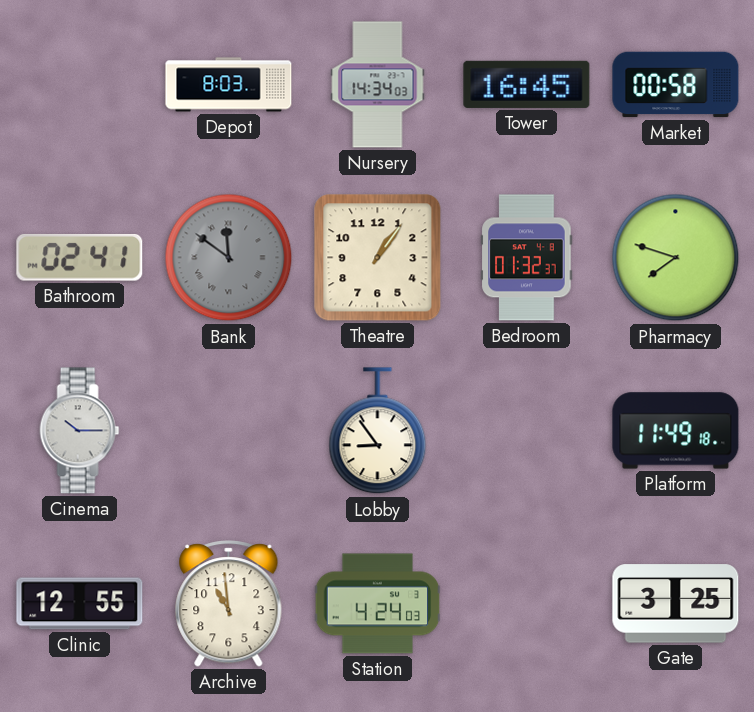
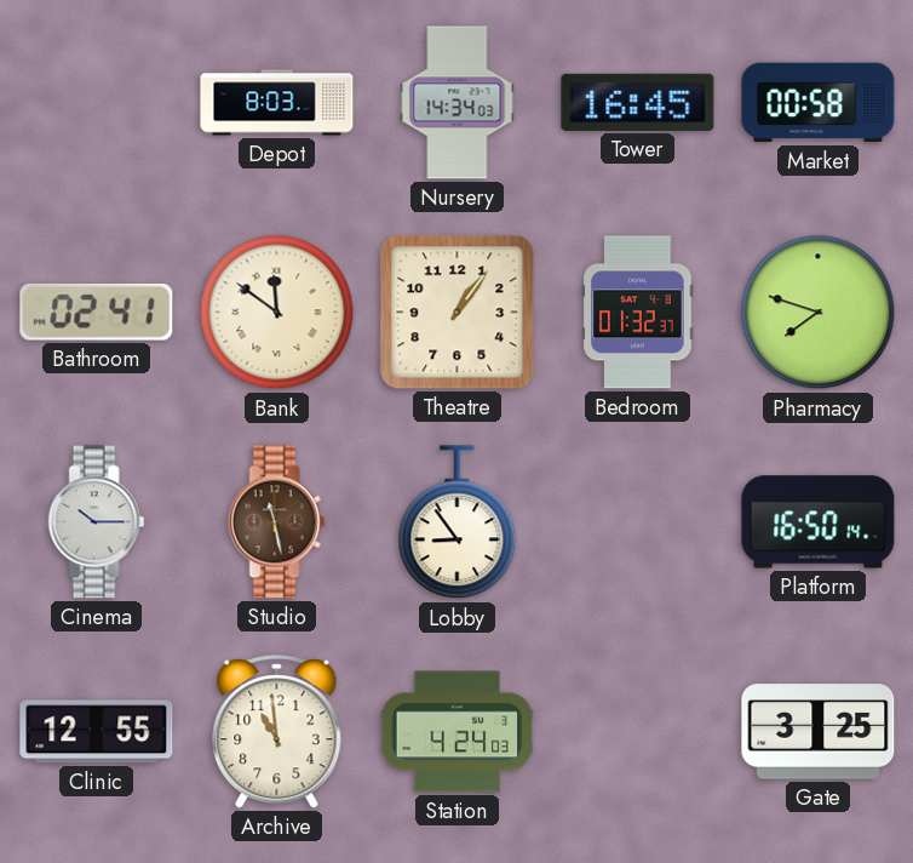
Bank dial: grey -> cream
Studio: none -> 11:28
Platform: 11:49 -> 16:50
